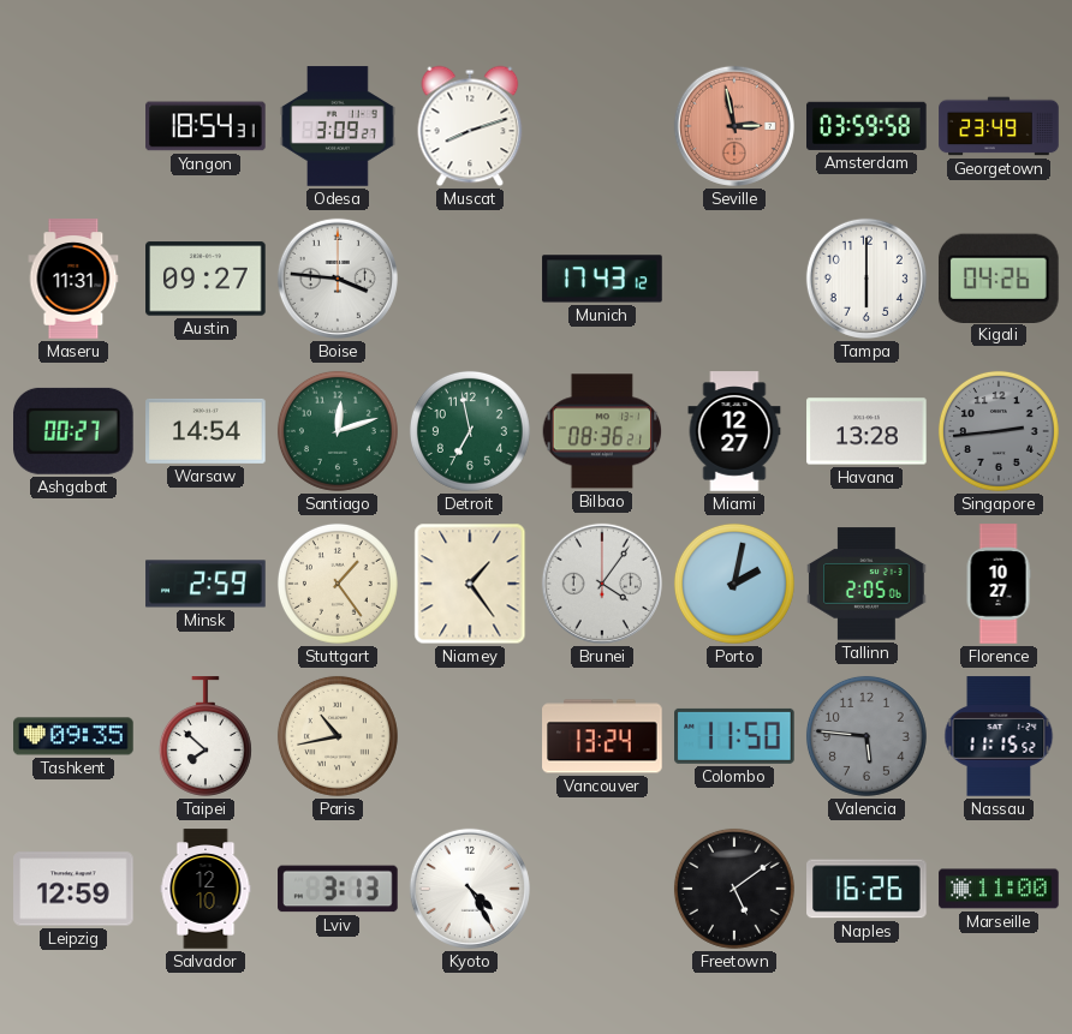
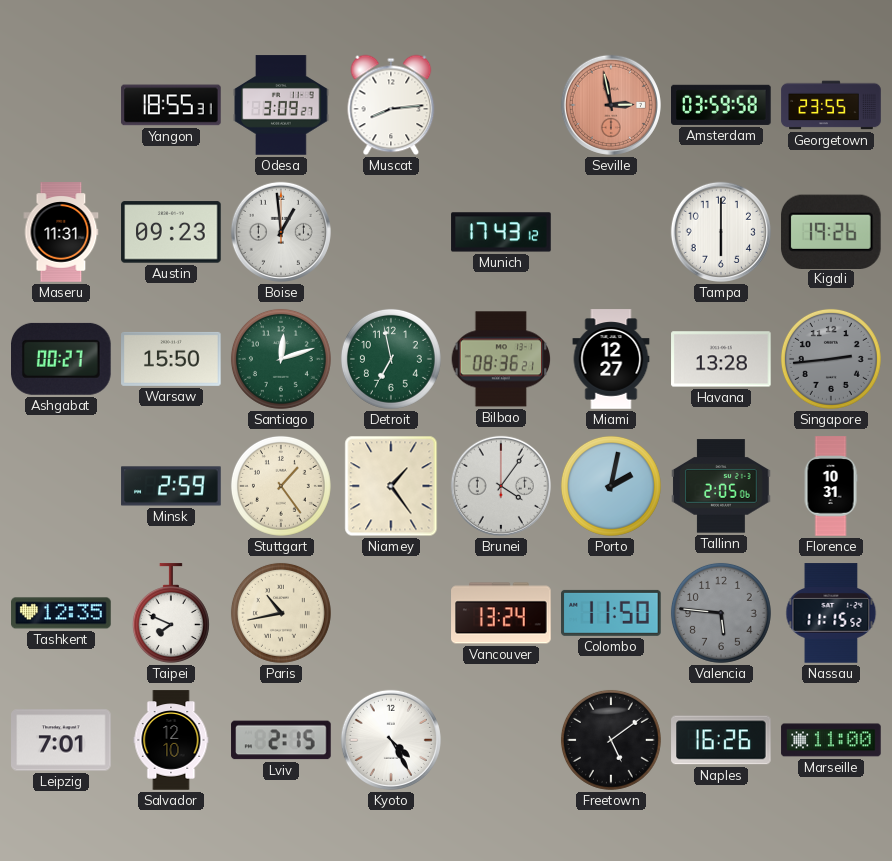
Yangon: 18:54 -> 18:55
Muscat: 8:12 -> 8:14
Georgetown: 23:49 -> 23:55
Austin: 09:27 -> 09:23
Boise: 3:46 -> 12:59
Kigali: 04:26 -> 19:26
Warsaw: 14:54 -> 15:50
Florence: 10:27 -> 10:31
Tashkent: 09:35 -> 12:35
Taipei: 7:52 -> 7:49
Leipzig: 12:59 -> 7:01
Lviv: 3:13 -> 2:15
